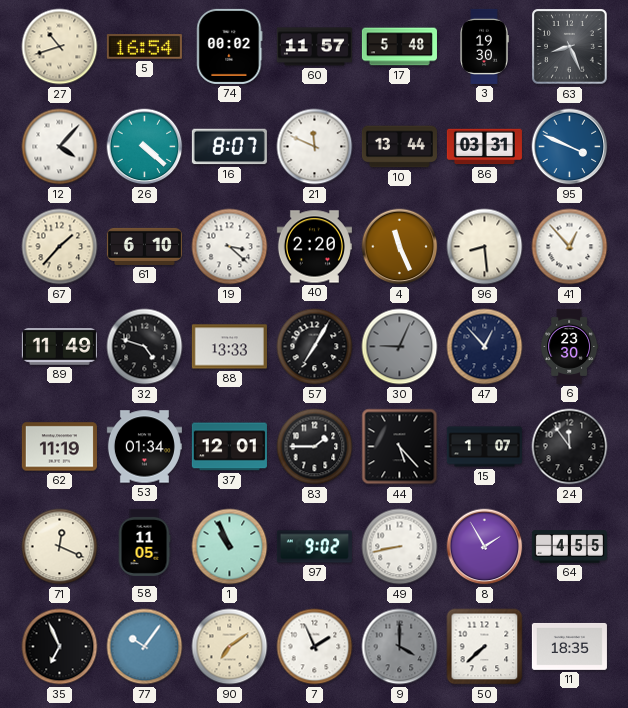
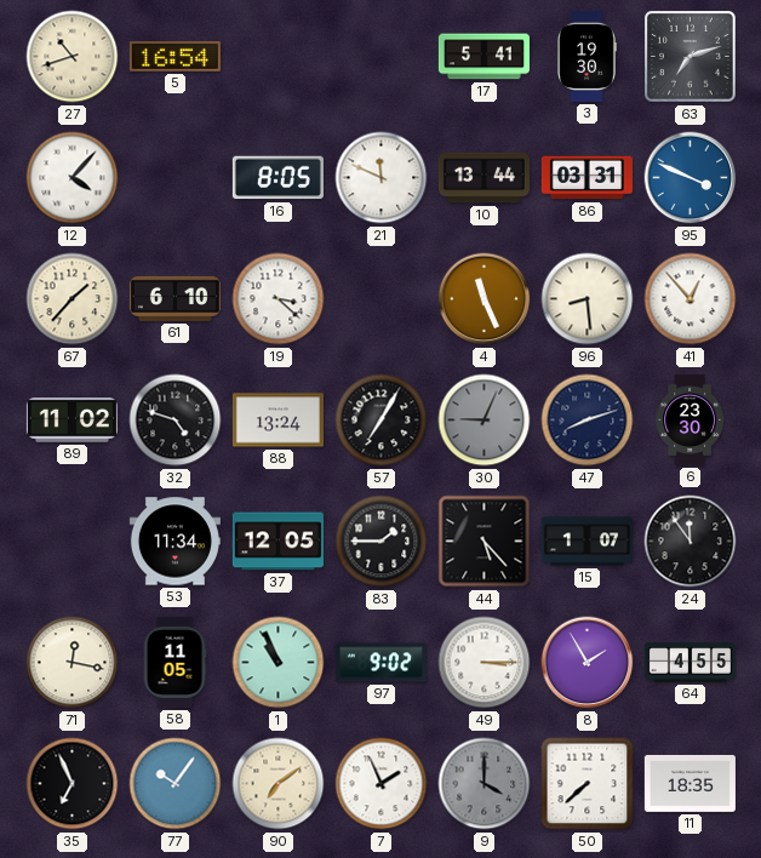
74: 00:02 -> none
60: 11:57 -> none
17: 5:48 -> 5:41
63: 8:26 -> 7:12
26: 4:22 -> none
16: 8:07 -> 8:05
40: 2:20 -> none
89: 11:49 -> 11:02
88: 13:33 -> 13:24
47: 12:53 -> 8:12
62: 11:19 -> none
53: 01:34 -> 11:34
37: 12:01 -> 12:05
71: 12:19 -> 12:17
49: 8:43 -> 3:15
